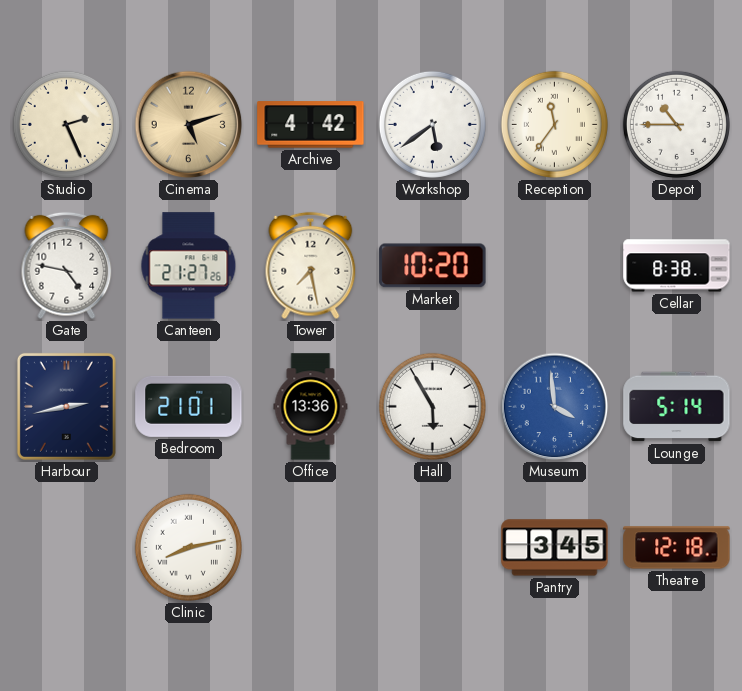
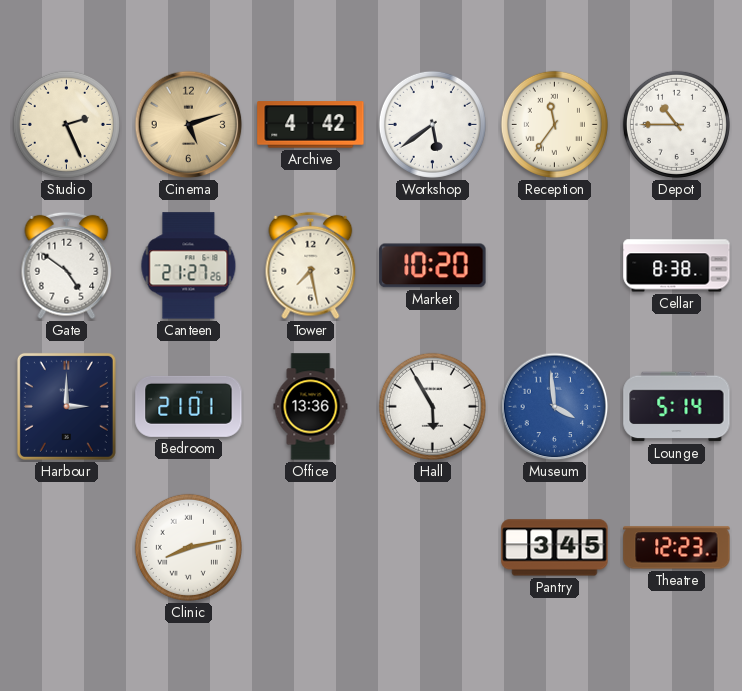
Gate: 4:47 -> 4:51
Harbour: 2:43 -> 3:00
Theatre: 12:18 -> 12:23
